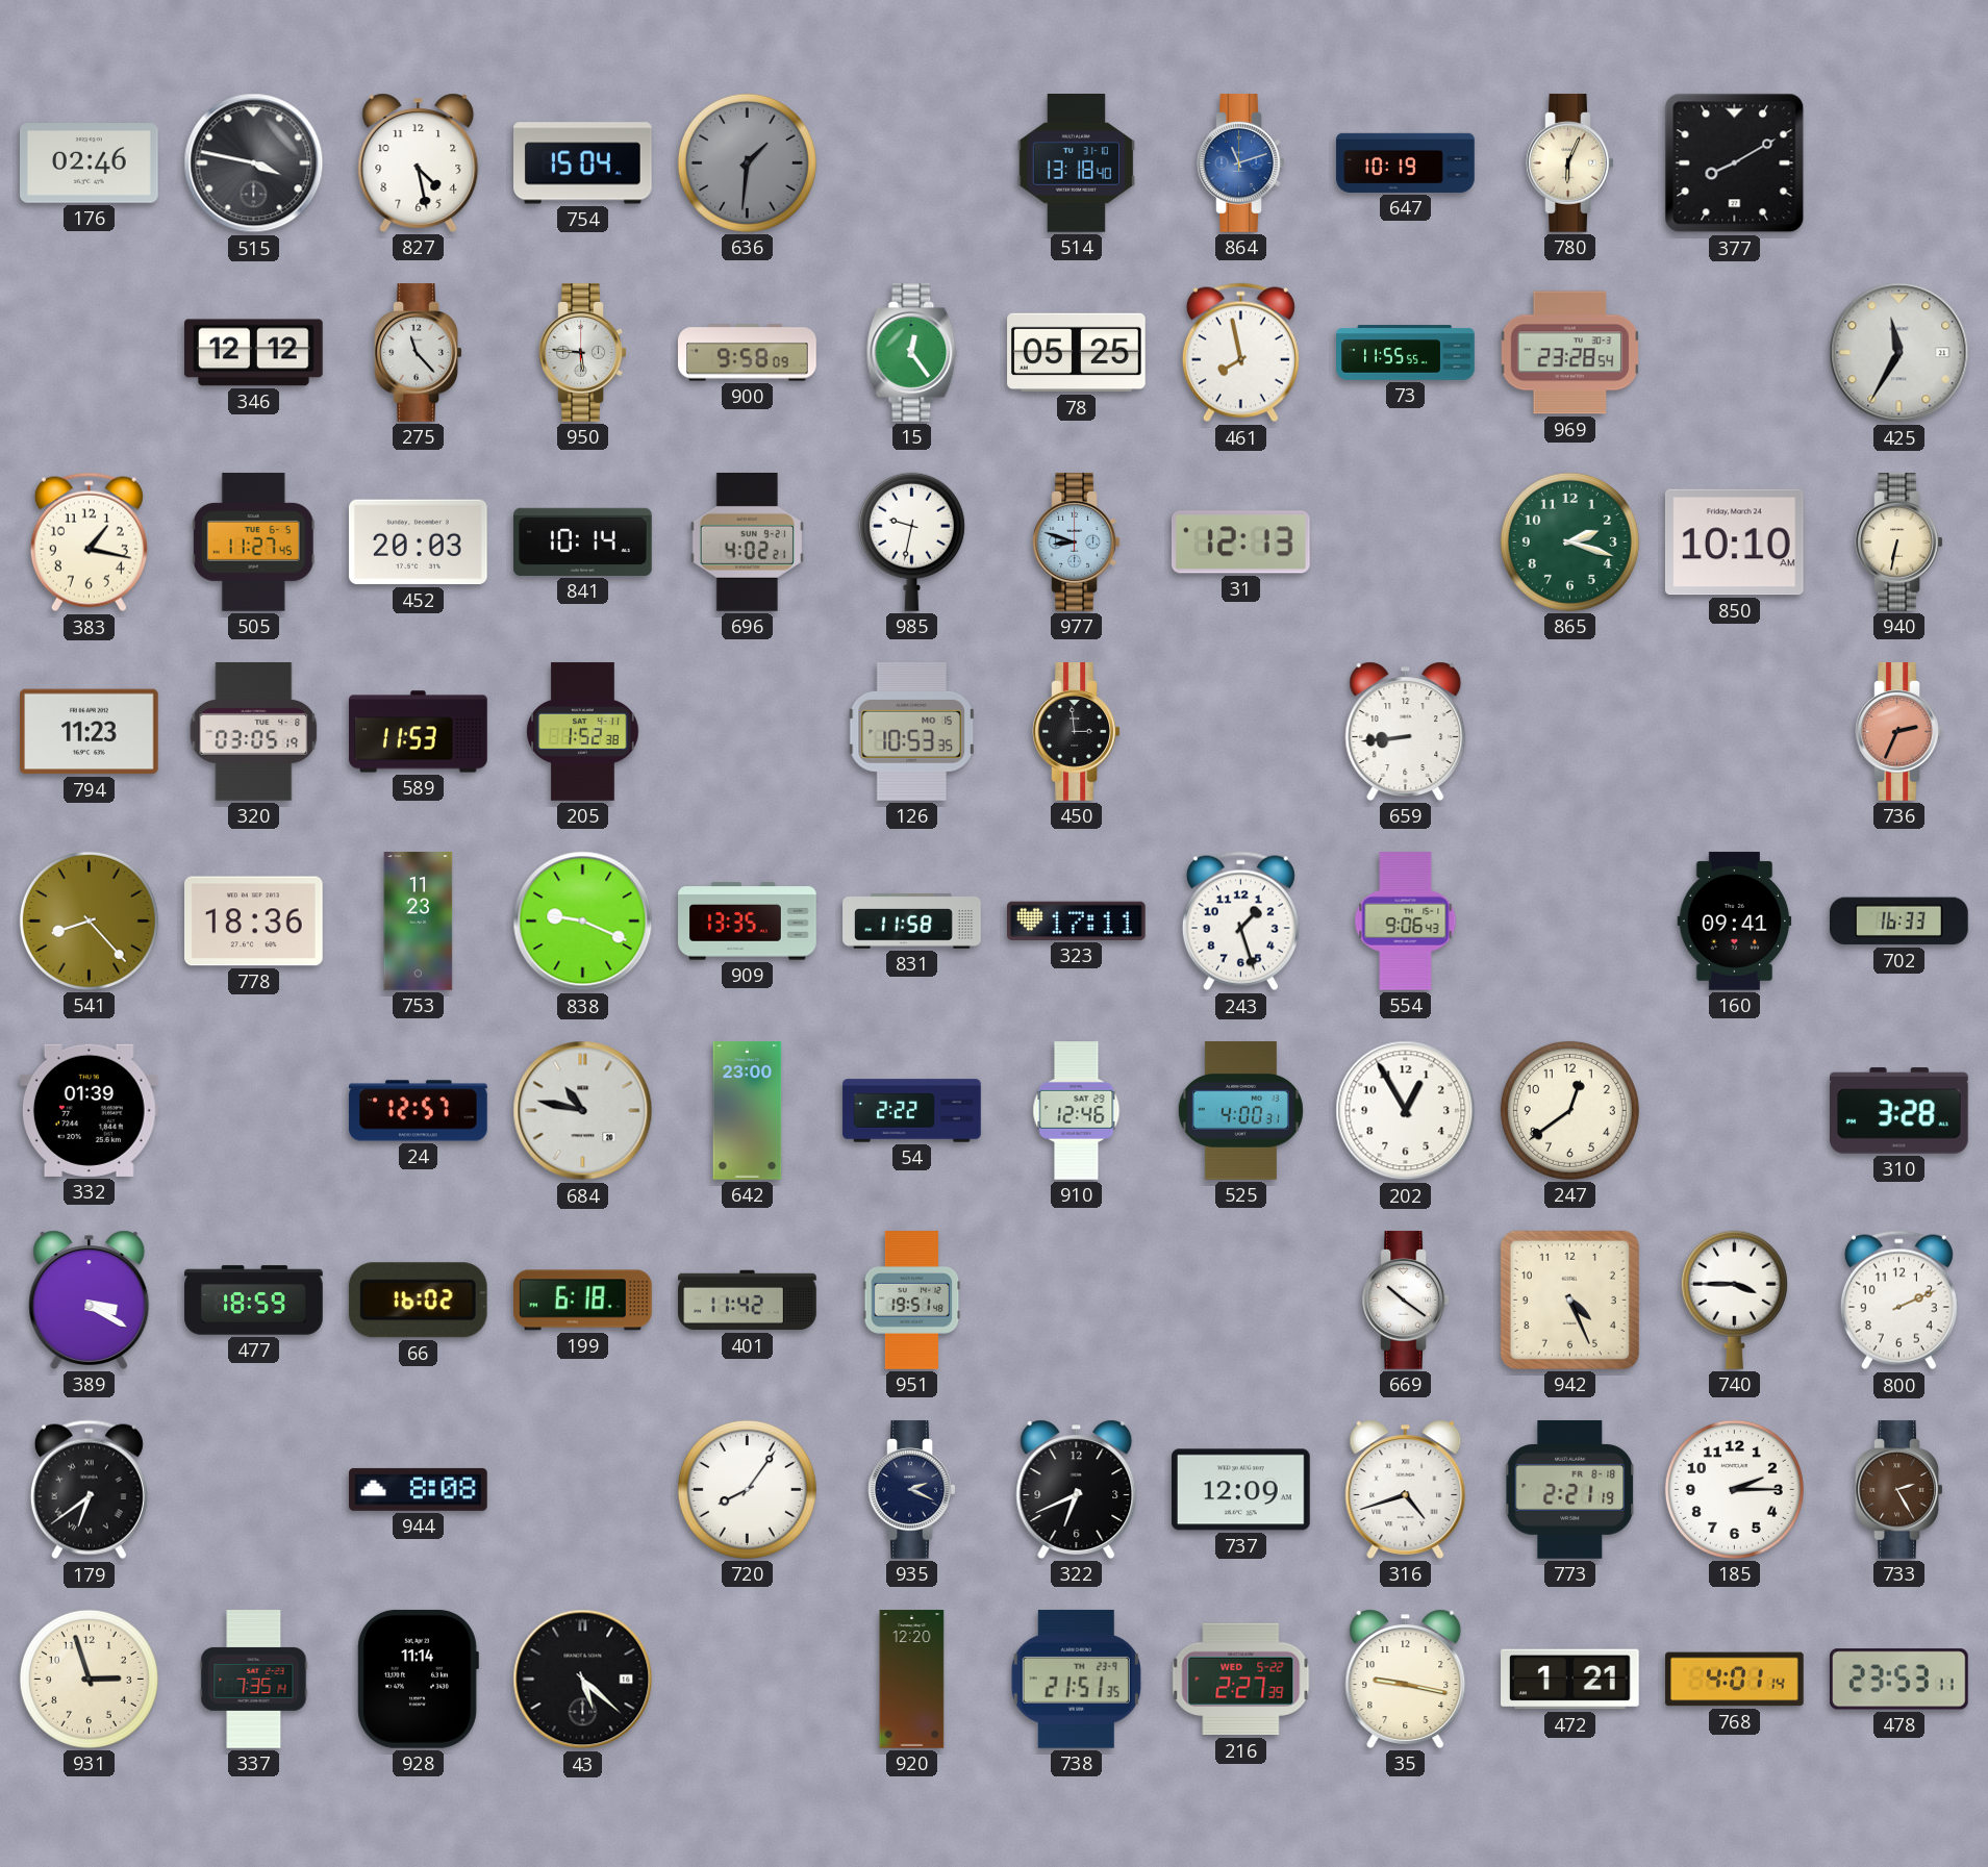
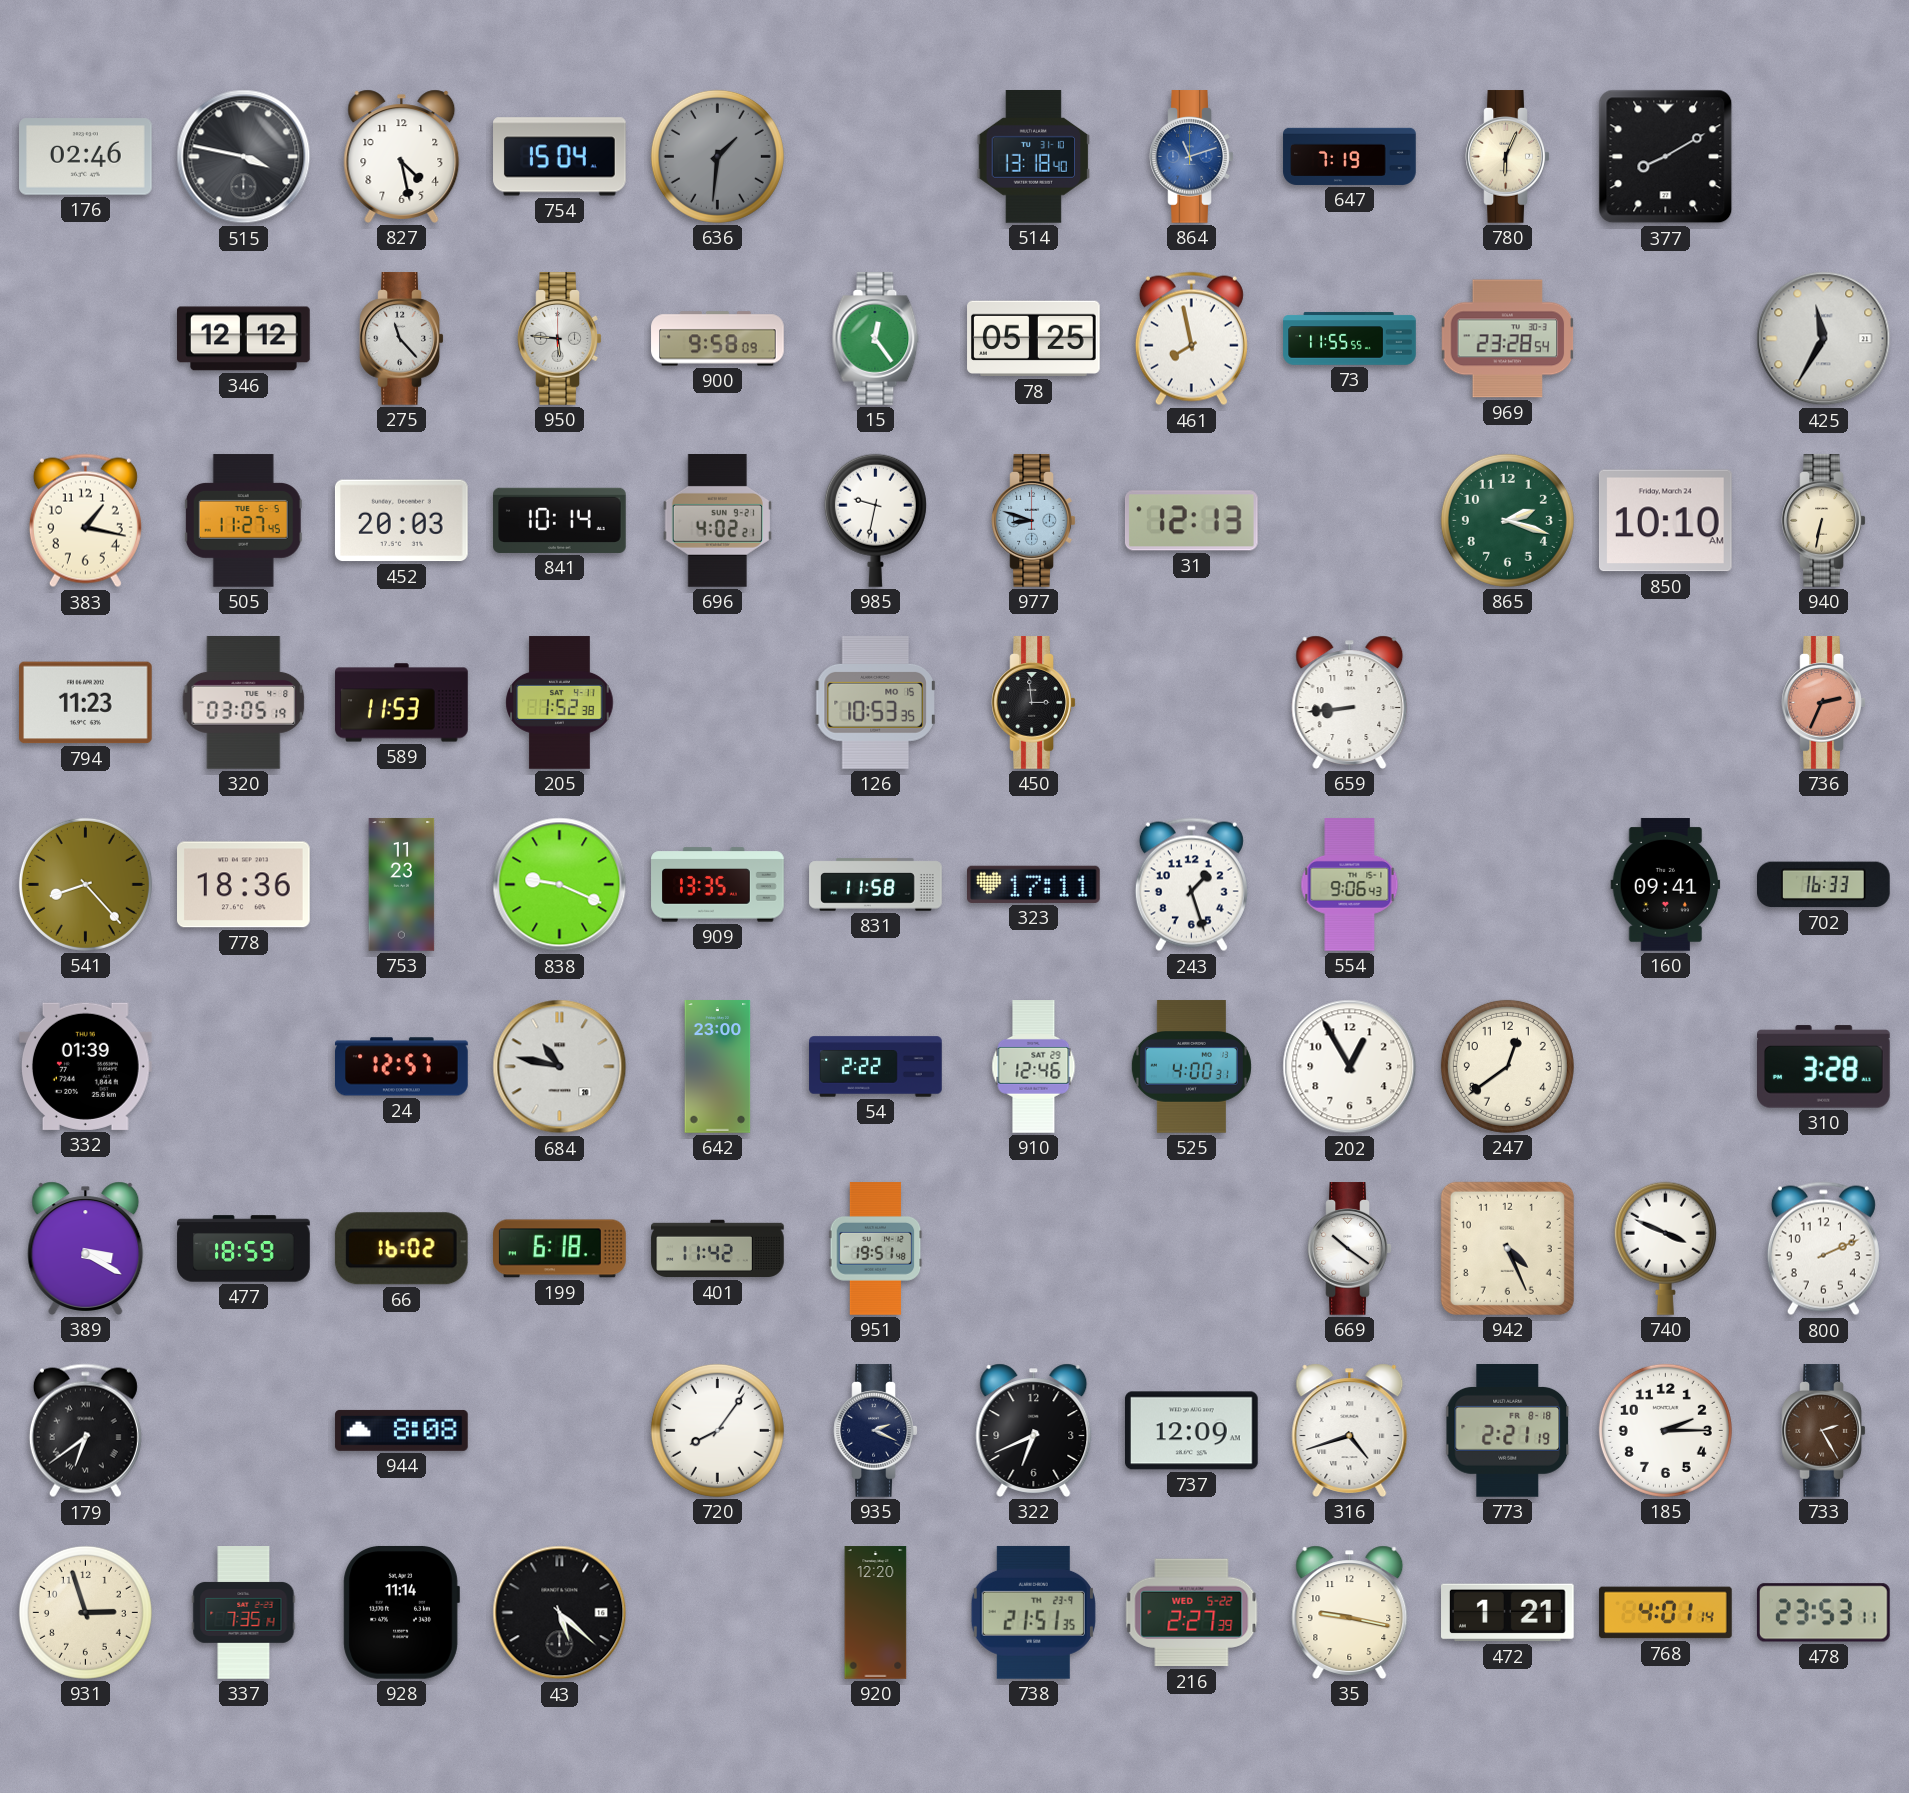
647: 10:19 -> 7:19
740: 3:45 -> 3:49
